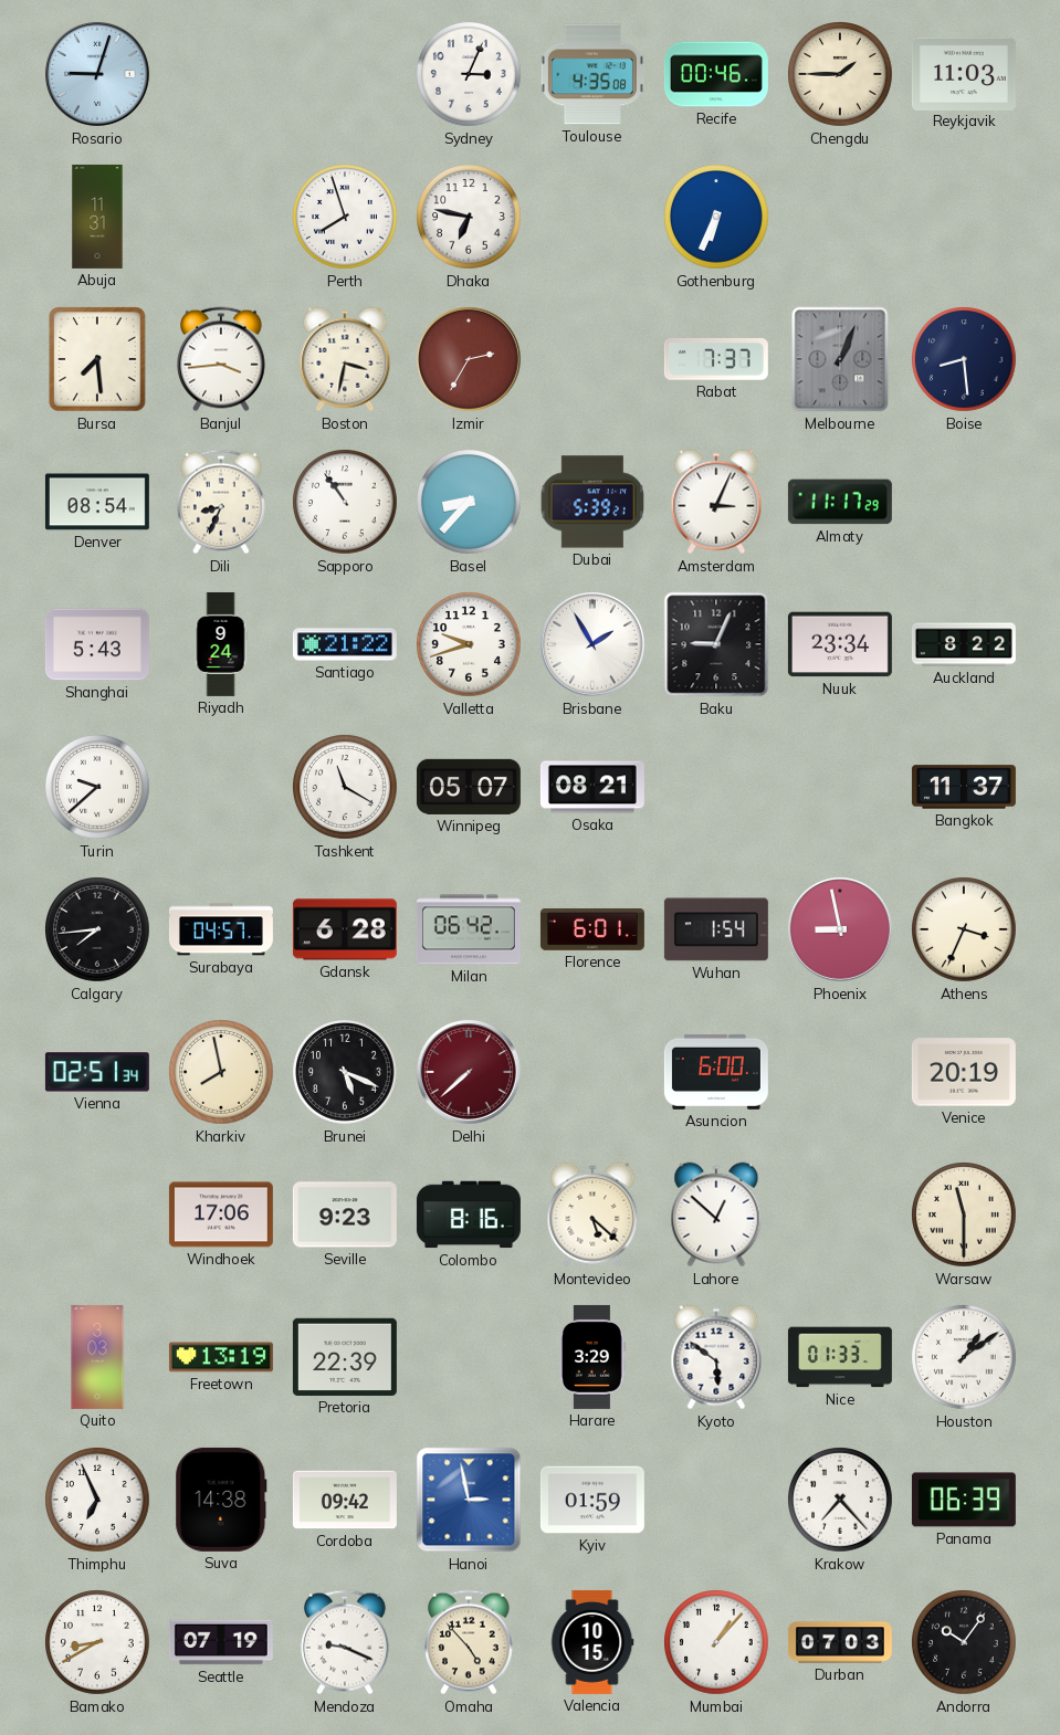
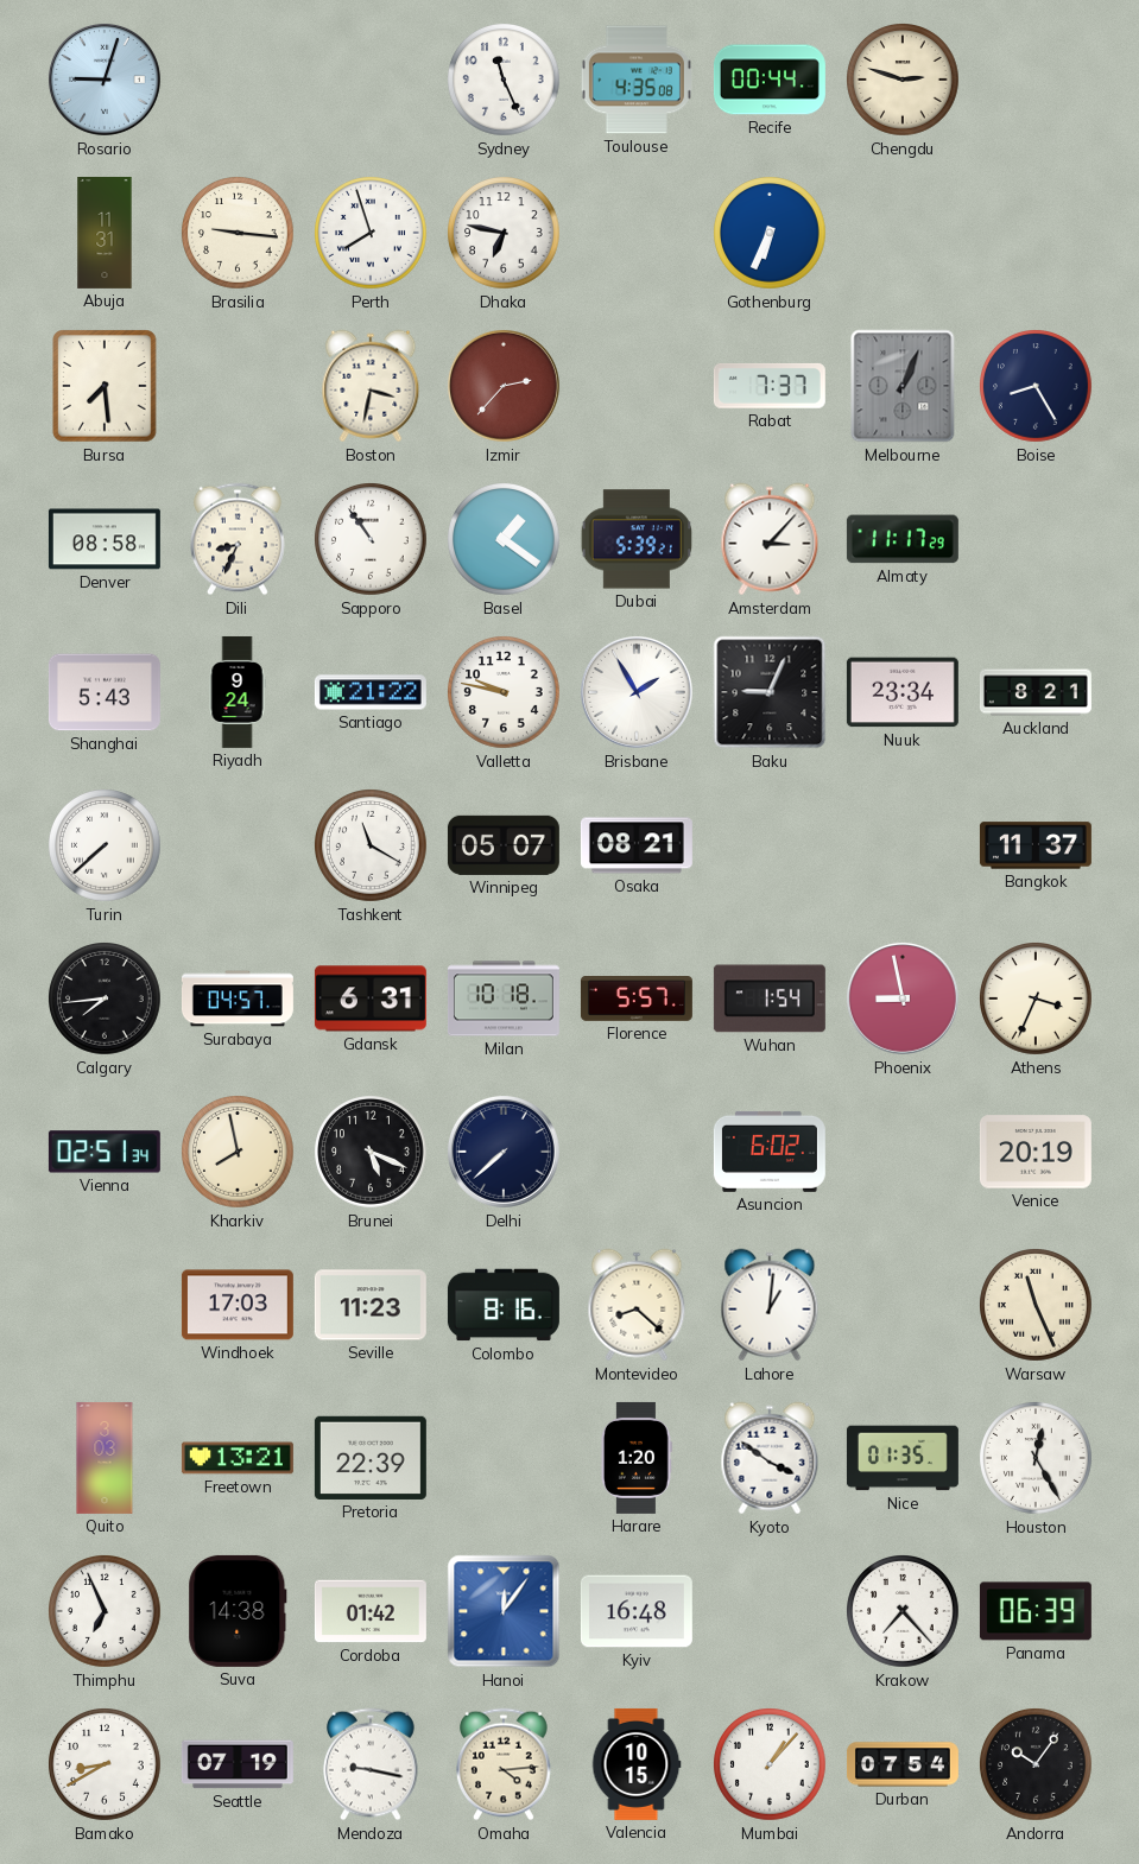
Sydney: 3:04 -> 11:26
Recife: 00:46 -> 00:44
Chengdu: 1:45 -> 2:48
Reykjavik: 11:03 -> none
Brasilia: none -> 9:16
Banjul: 3:44 -> none
Izmir: 2:35 -> 2:37
Boise: 8:29 -> 8:25
Denver: 08:54 -> 08:58
Basel: 8:37 -> 1:21
Amsterdam: 3:04 -> 3:07
Valletta: 9:42 -> 9:47
Auckland: 8:22 -> 8:21
Turin: 9:38 -> 7:38
Gdansk: 6:28 -> 6:31
Milan: 06:42 -> 10:18
Florence: 6:01 -> 5:57
Delhi dial: burgundy -> navy
Asuncion: 6:00 -> 6:02
Windhoek: 17:06 -> 17:03
Seville: 9:23 -> 11:23
Montevideo: 5:22 -> 8:22
Lahore: 12:52 -> 1:01
Warsaw: 11:30 -> 11:26
Freetown: 13:19 -> 13:21
Harare: 3:29 -> 1:20
Kyoto: 5:51 -> 3:51
Nice: 01:33 -> 01:35
Houston: 1:09 -> 12:25
Cordoba: 09:42 -> 01:42
Hanoi: 2:58 -> 12:06
Kyiv: 01:59 -> 16:48
Mendoza: 9:19 -> 9:17
Omaha: 4:53 -> 4:14
Durban: 07:03 -> 07:54
